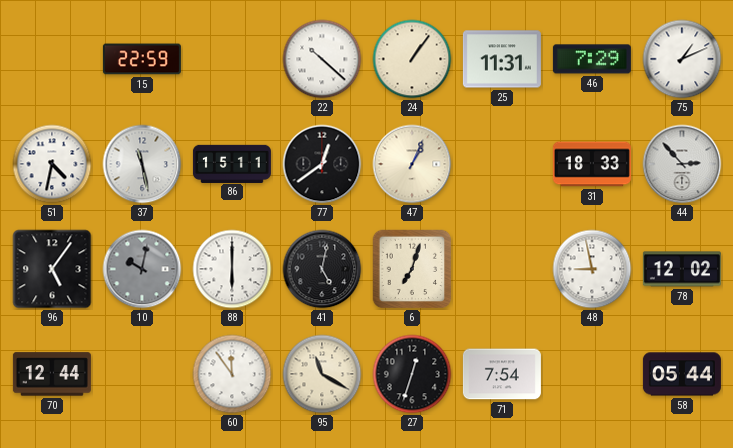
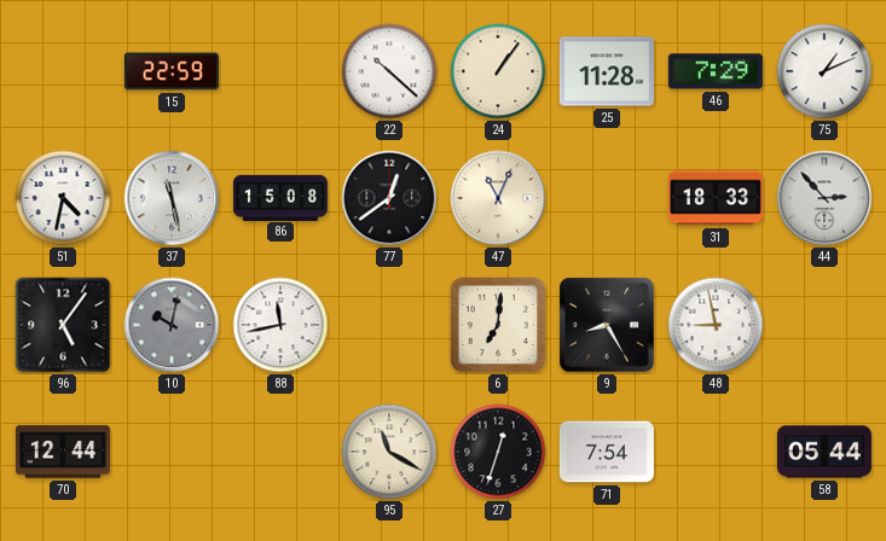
25: 11:31 -> 11:28
86: 15:11 -> 15:08
47: 1:04 -> 11:04
88: 6:00 -> 11:43
41: 5:02 -> none
6: 7:03 -> 7:01
9: none -> 8:25
78: 12:02 -> none
60: 11:54 -> none
